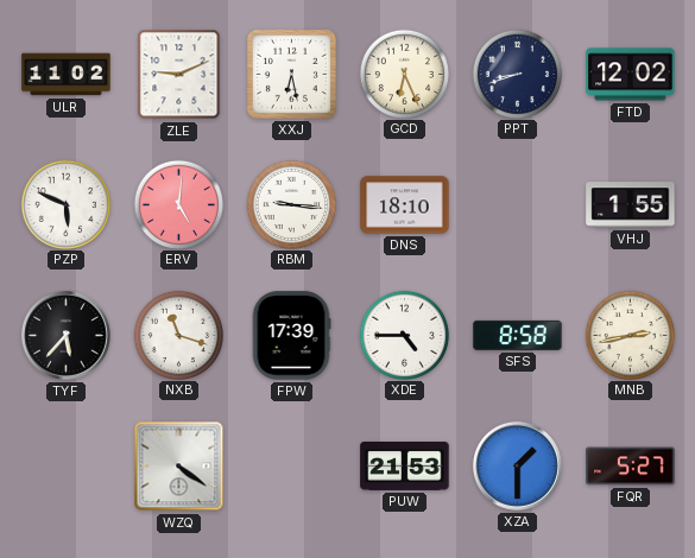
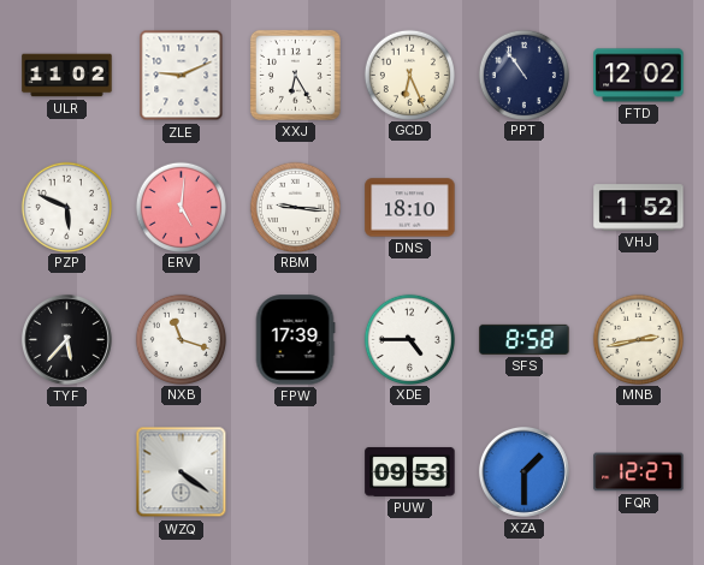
XXJ: 6:28 -> 6:25
PPT: 8:42 -> 10:54
VHJ: 1:55 -> 1:52
PUW: 21:53 -> 09:53
FQR: 5:27 -> 12:27
